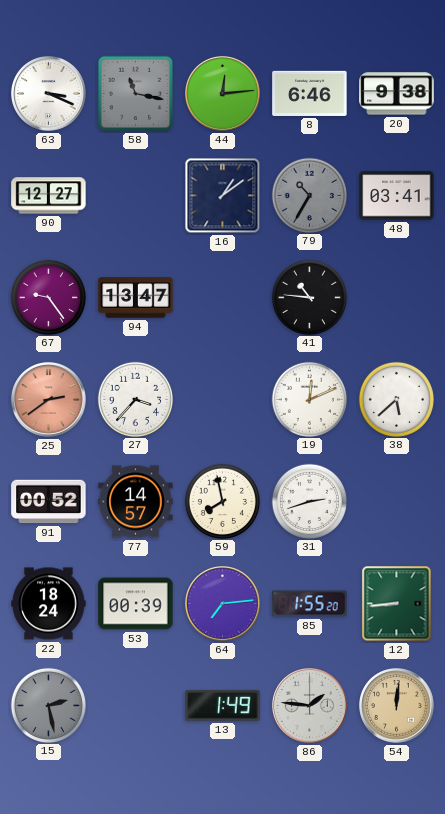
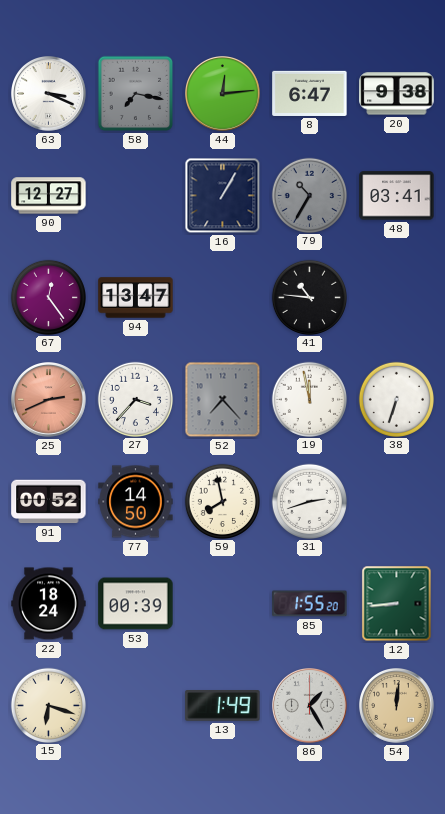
58: 11:17 -> 7:17
8: 6:46 -> 6:47
16: 1:09 -> 1:05
67: 9:24 -> 12:24
25: 2:39 -> 2:41
52: none -> 7:23
19: 12:11 -> 11:58
38: 5:38 -> 6:33
77: 14:57 -> 14:50
64: 7:14 -> none
15: 2:28 -> 6:18
15 dial: grey -> cream
86: 1:46 -> 1:25
